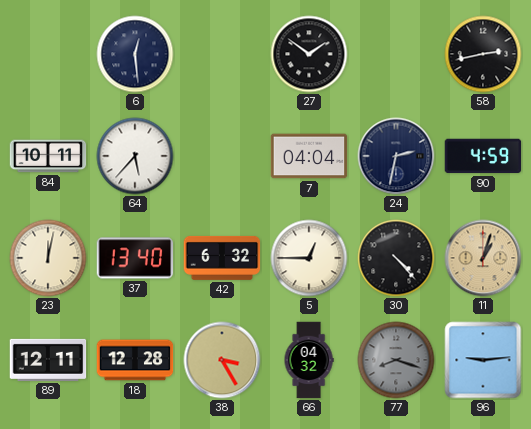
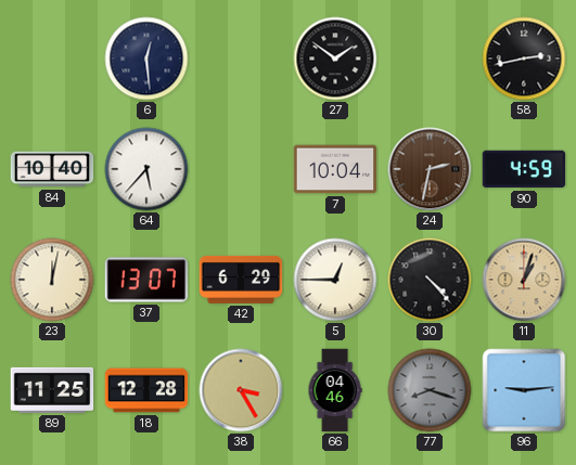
84: 10:11 -> 10:40
7: 04:04 -> 10:04
24 dial: navy -> brown
37: 13:40 -> 13:07
42: 6:32 -> 6:29
89: 12:11 -> 11:25
66: 04:32 -> 04:46
